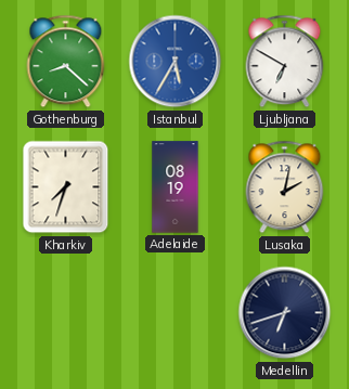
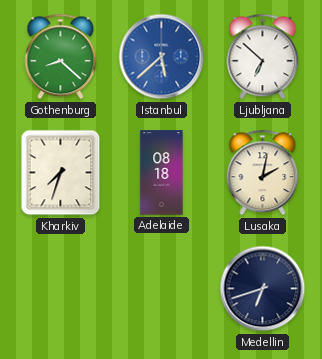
Istanbul: 5:35 -> 5:38
Ljubljana: 6:50 -> 6:52
Adelaide: 08:19 -> 08:18
